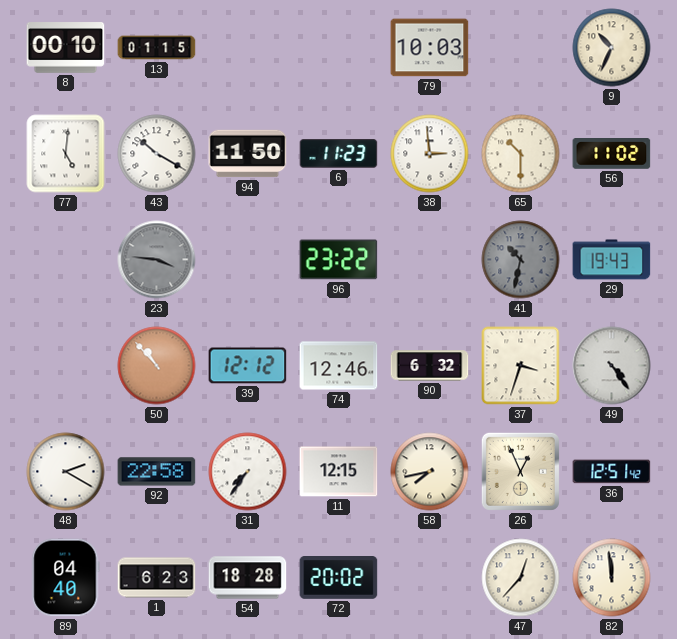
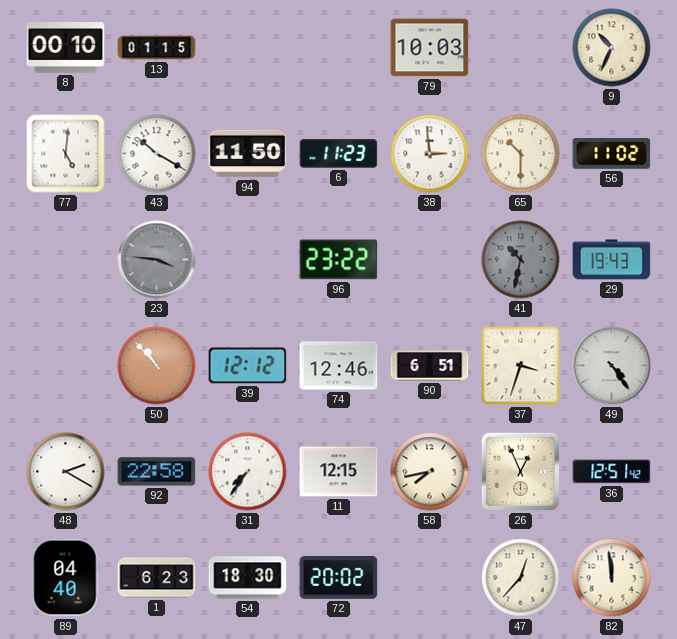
90: 6:32 -> 6:51
54: 18:28 -> 18:30
